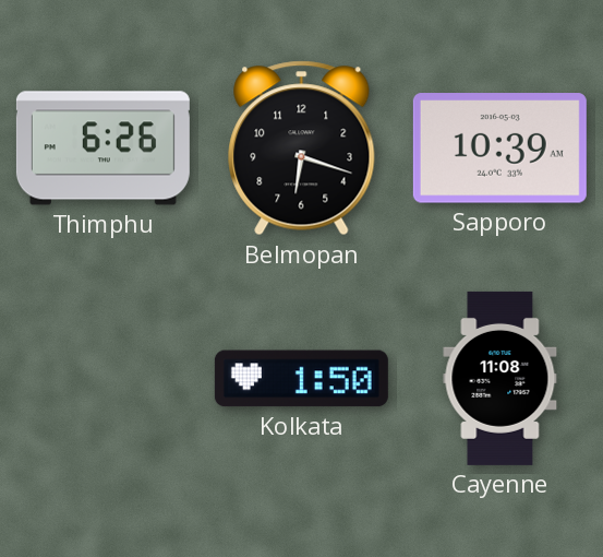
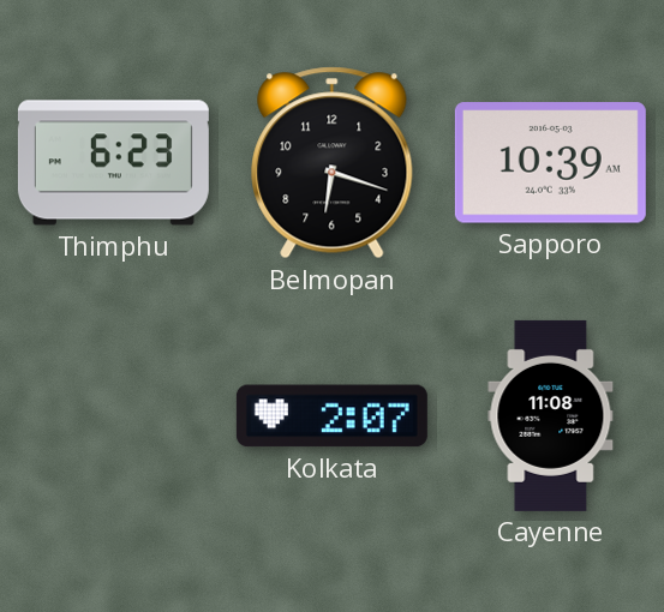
Thimphu: 6:26 -> 6:23
Kolkata: 1:50 -> 2:07
